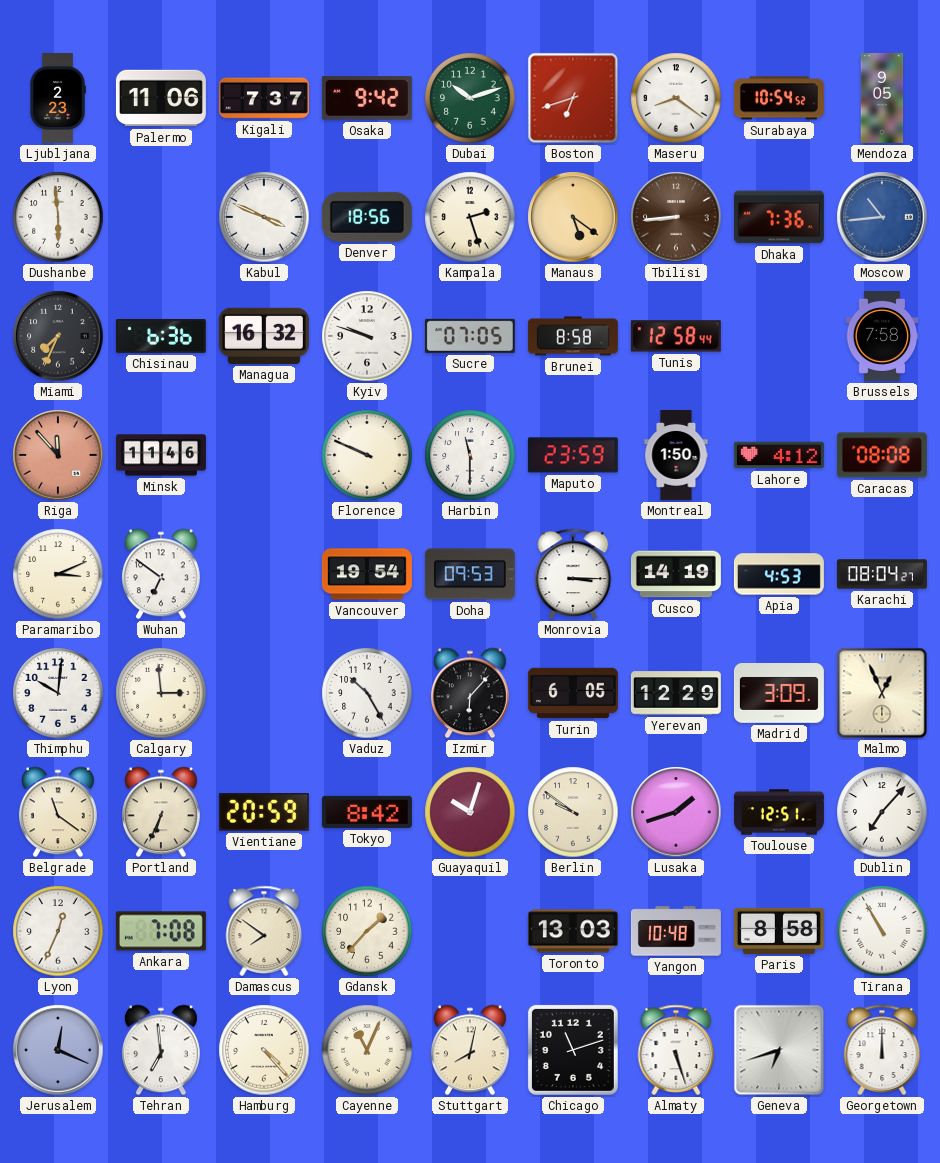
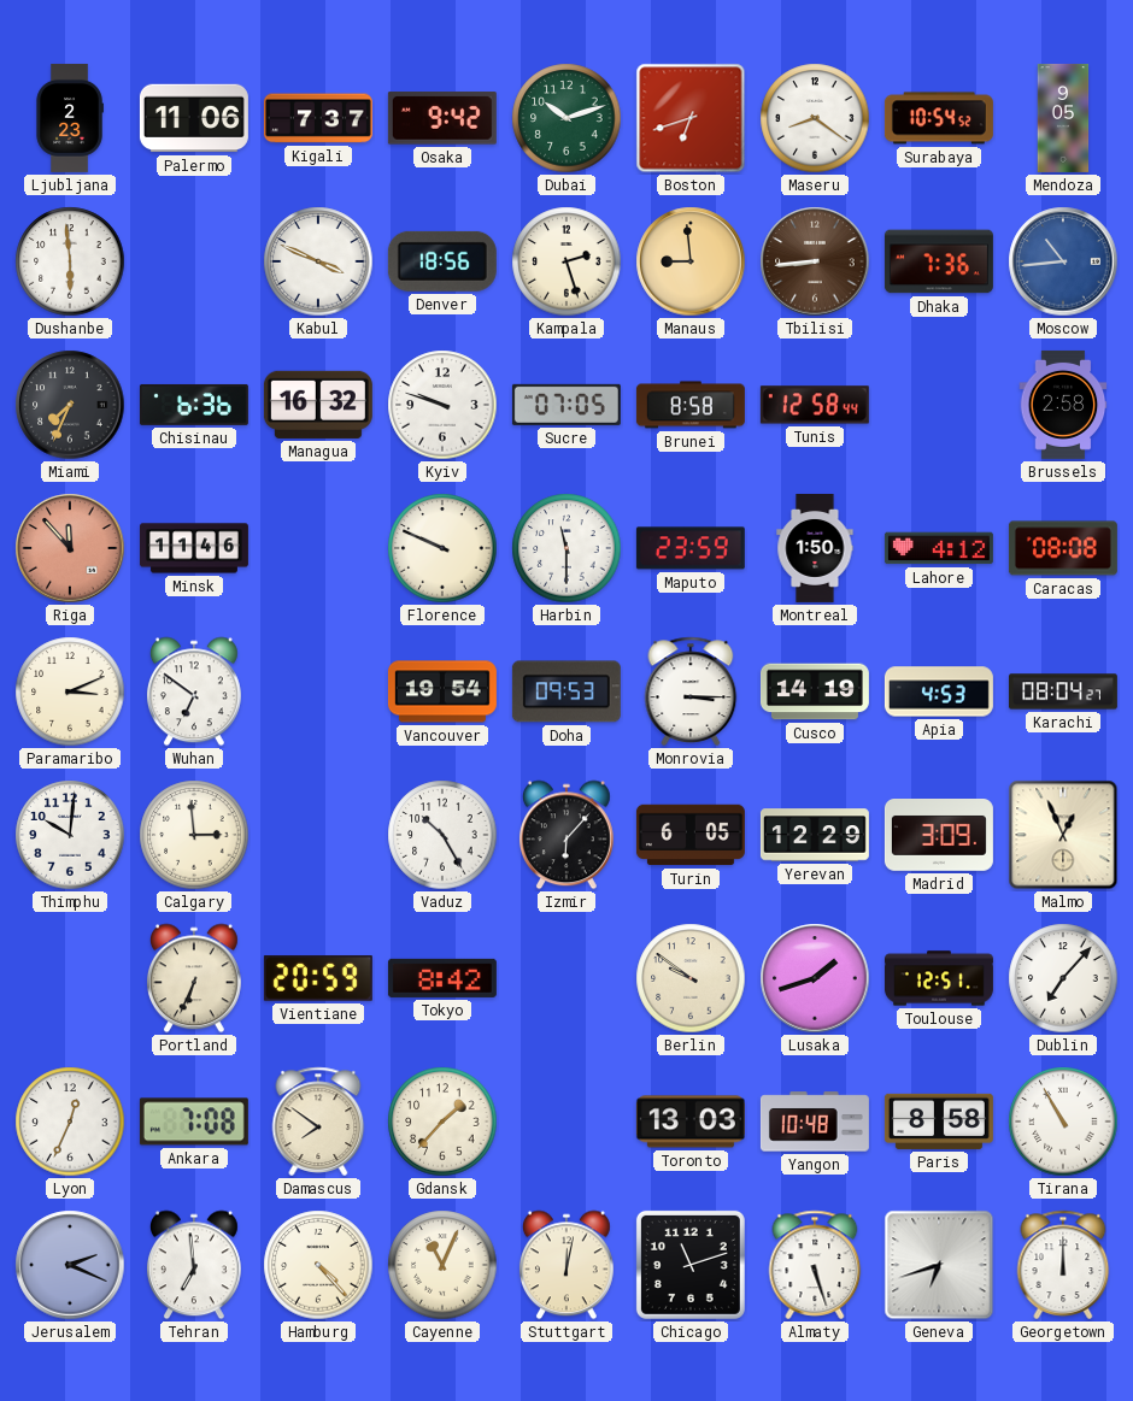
Manaus: 5:21 -> 8:59
Brussels: 7:58 -> 2:58
Belgrade: 11:21 -> none
Guayaquil: 10:03 -> none
Jerusalem: 12:19 -> 2:19
Stuttgart: 8:02 -> 12:02
